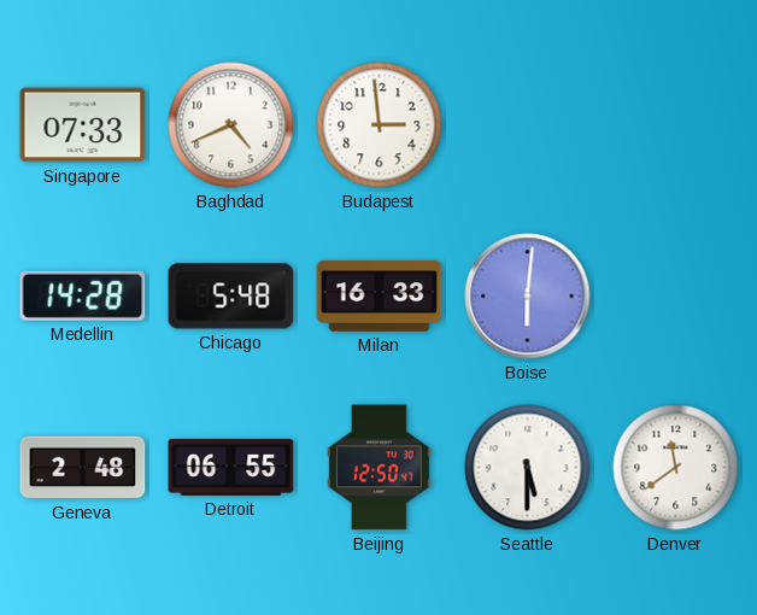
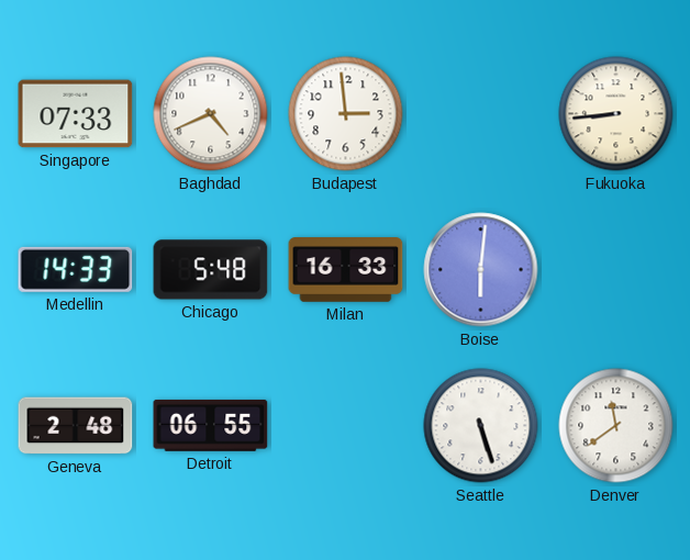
Fukuoka: none -> 8:44
Medellin: 14:28 -> 14:33
Beijing: 12:50 -> none
Seattle: 5:30 -> 5:27
